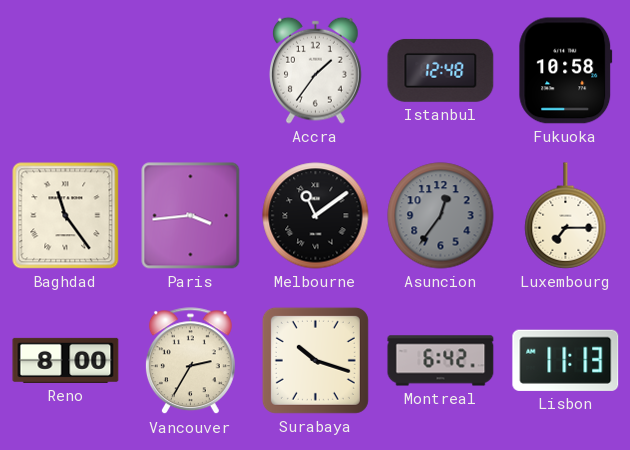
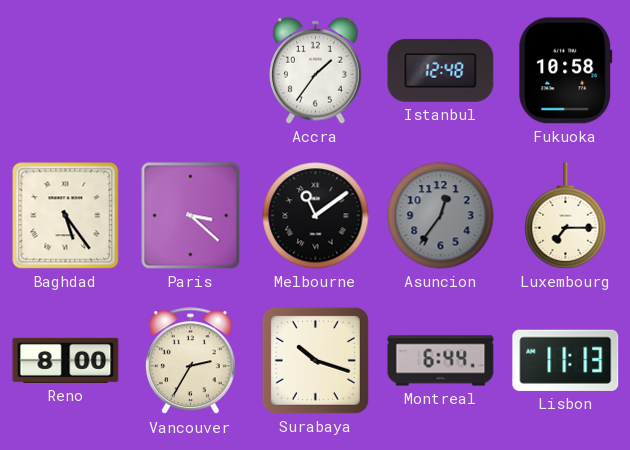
Baghdad: 11:24 -> 5:24
Paris: 3:44 -> 3:22
Montreal: 6:42 -> 6:44
